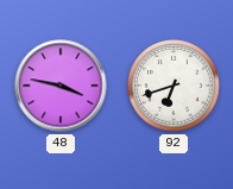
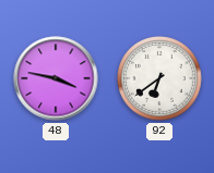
92: 6:42 -> 6:39
